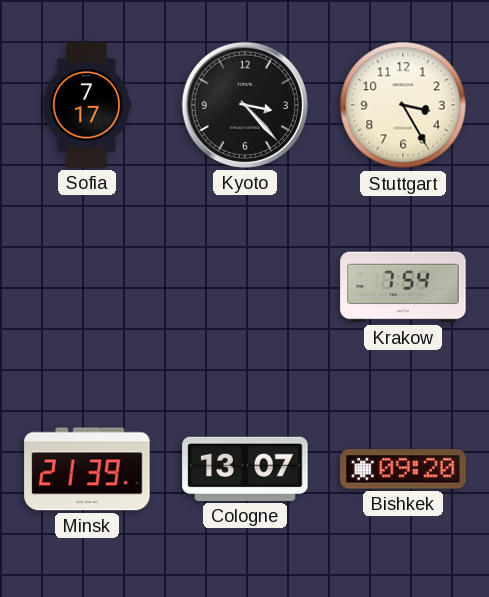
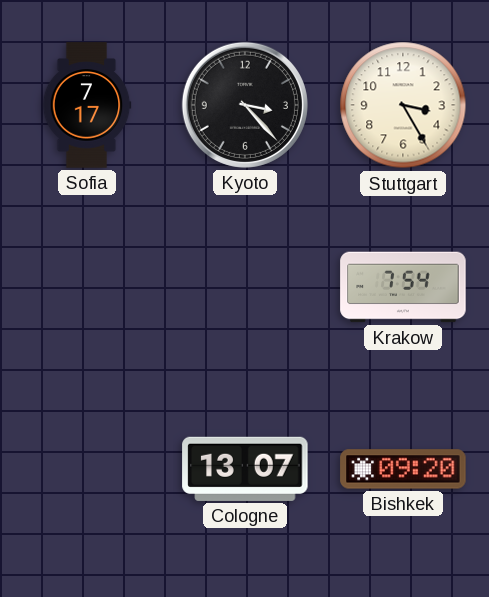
Minsk: 21:39 -> none
